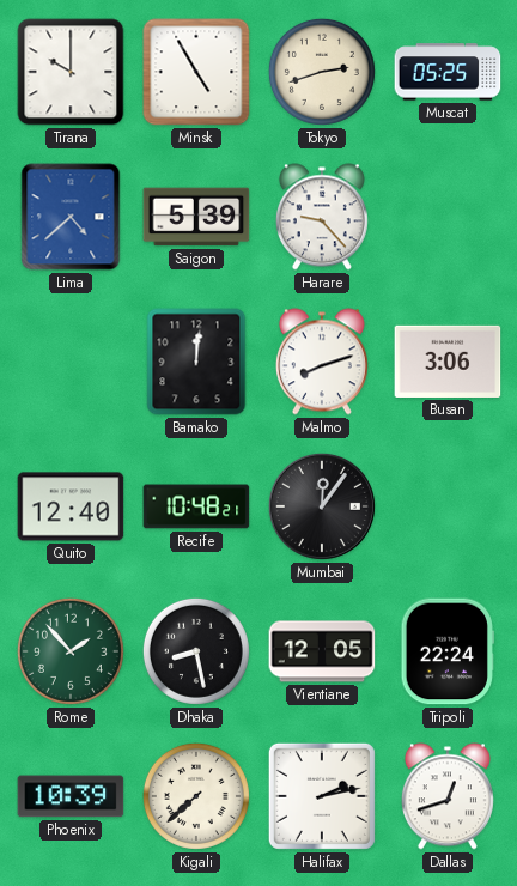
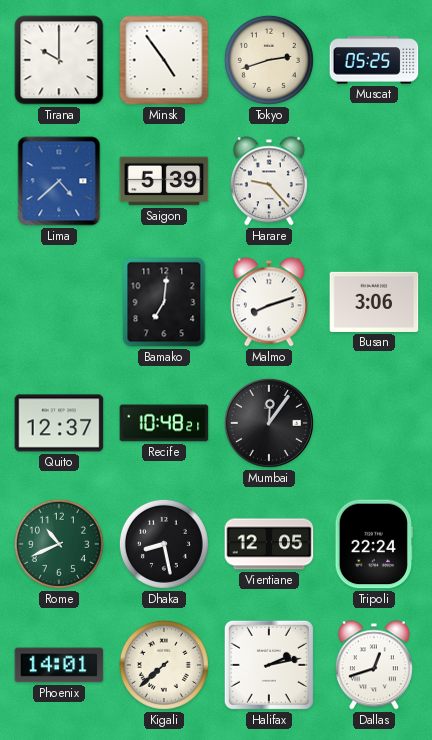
Minsk: 4:55 -> 4:54
Bamako: 12:01 -> 7:01
Quito: 12:40 -> 12:37
Rome: 1:53 -> 10:41
Phoenix: 10:39 -> 14:01
